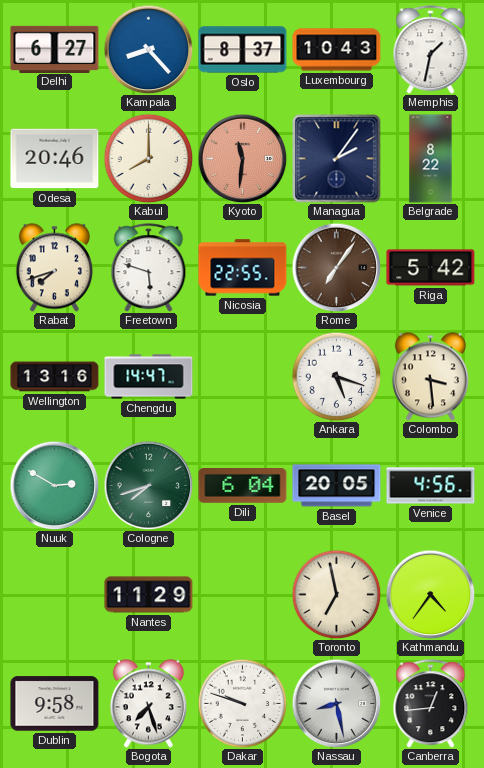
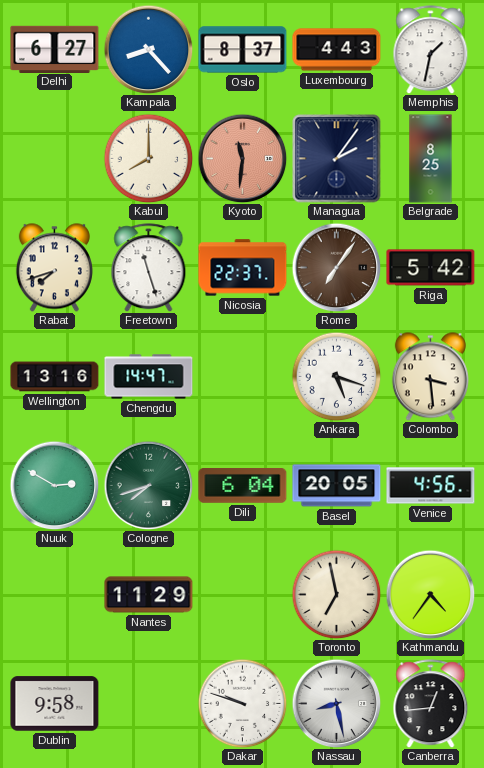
Luxembourg: 10:43 -> 4:43
Odesa: 20:46 -> none
Belgrade: 8:22 -> 8:25
Freetown: 5:48 -> 11:27
Nicosia: 22:55 -> 22:37
Bogota: 7:27 -> none
